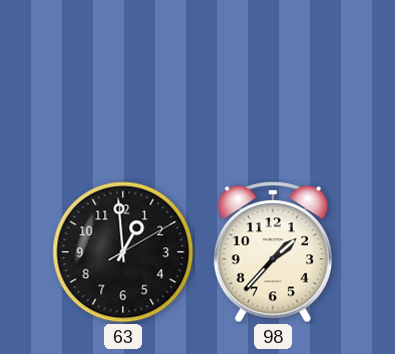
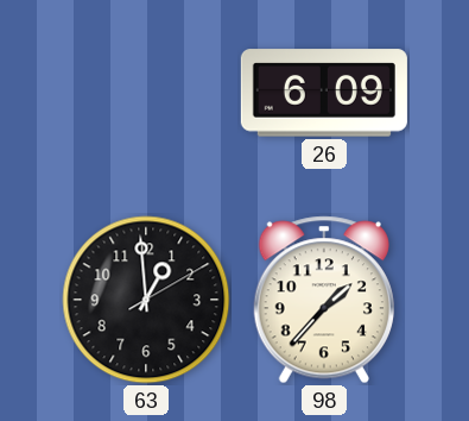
26: none -> 6:09
